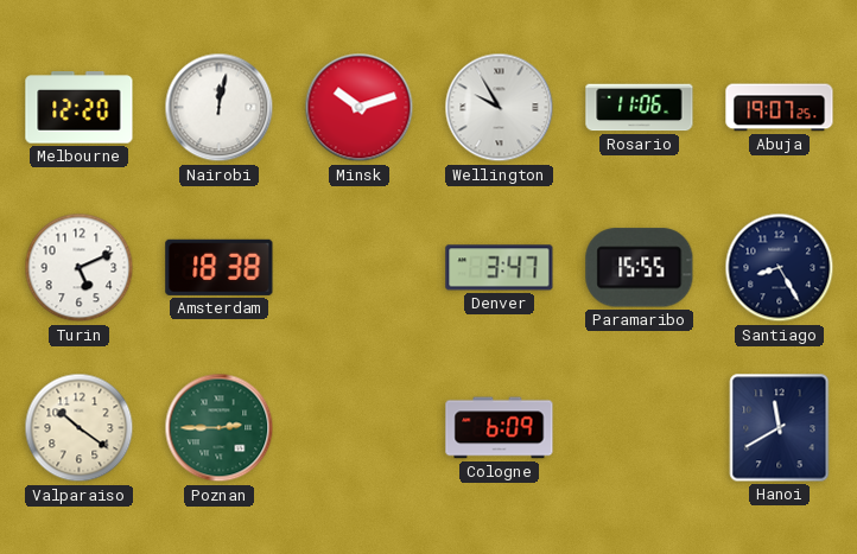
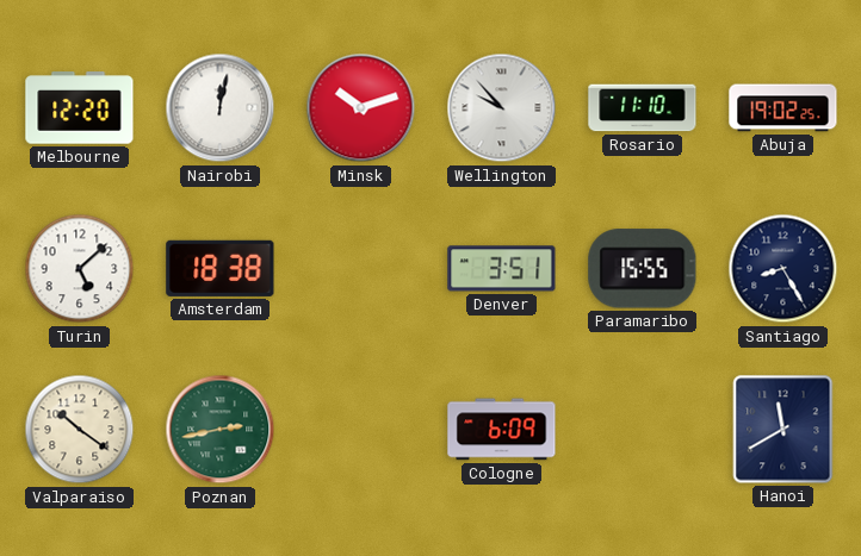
Wellington: 9:55 -> 9:53
Rosario: 11:06 -> 11:10
Abuja: 19:07 -> 19:02
Turin: 5:11 -> 5:08
Denver: 3:47 -> 3:51
Poznan: 2:45 -> 2:43
